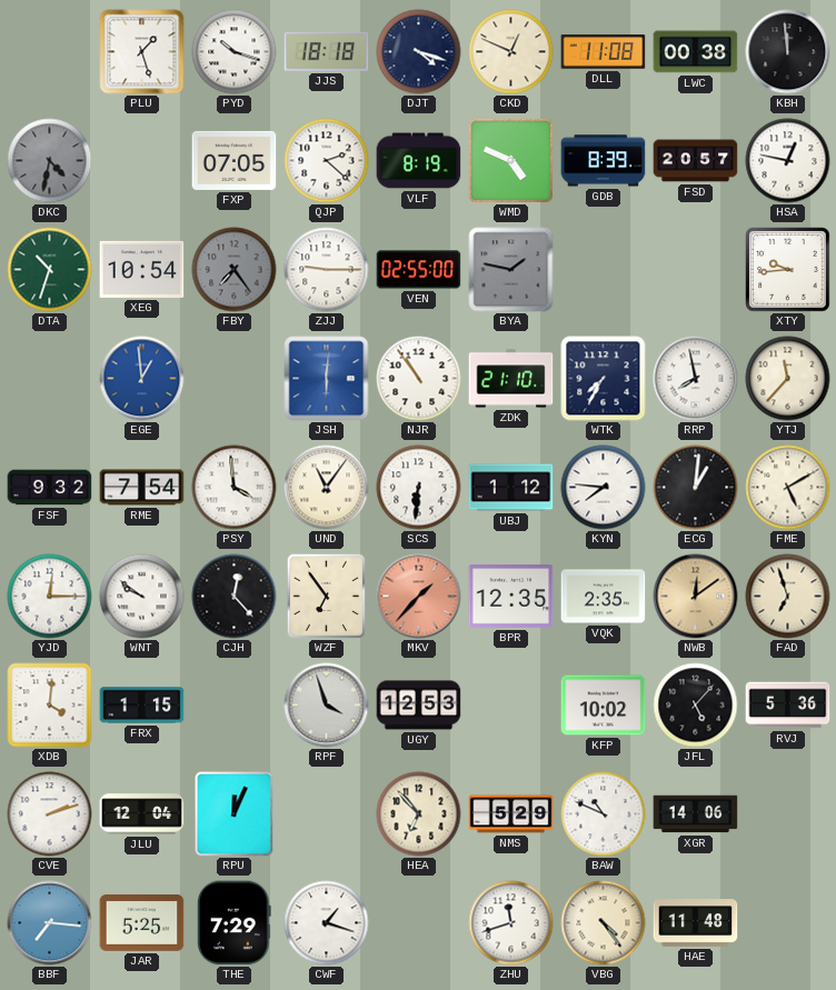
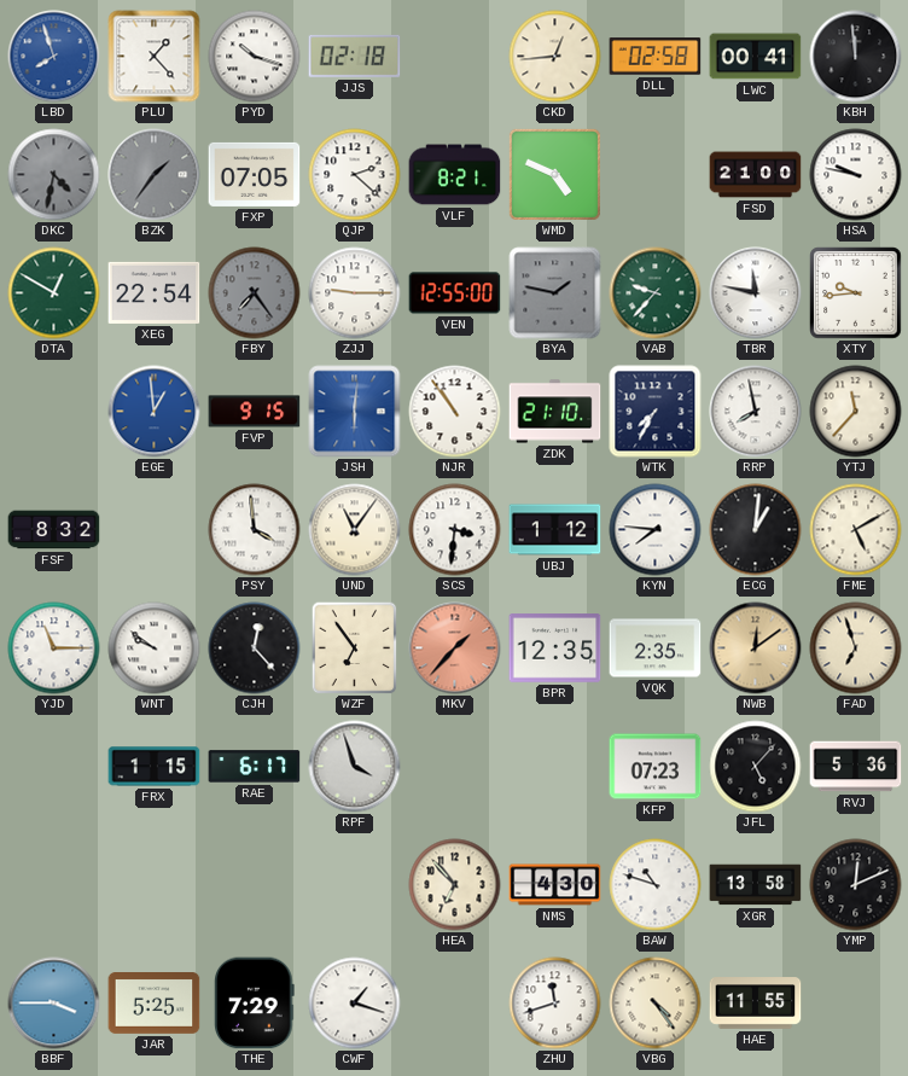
LBD: none -> 7:57
PLU: 1:27 -> 1:23
JJS: 18:18 -> 02:18
DJT: 4:18 -> none
CKD: 12:49 -> 12:44
DLL: 11:08 -> 02:58
LWC: 00:38 -> 00:41
BZK: none -> 1:36
VLF: 8:19 -> 8:21
GDB: 8:39 -> none
FSD: 20:57 -> 21:00
HSA: 12:47 -> 9:47
DTA: 10:33 -> 12:50
XEG: 10:54 -> 22:54
VEN: 02:55 -> 12:55
VAB: none -> 9:37
TBR: none -> 11:47
FVP: none -> 9:15
FSF: 9:32 -> 8:32
RME: 7:54 -> none
SCS: 6:31 -> 3:31
YJD: 12:15 -> 11:15
XDB: 4:01 -> none
RAE: none -> 6:17
UGY: 12:53 -> none
KFP: 10:02 -> 07:23
CVE: 2:12 -> none
JLU: 12:04 -> none
RPU: 12:04 -> none
NMS: 5:29 -> 4:30
BAW: 10:49 -> 10:48
XGR: 14:06 -> 13:58
YMP: none -> 12:11
BBF: 7:16 -> 3:45
HAE: 11:48 -> 11:55
